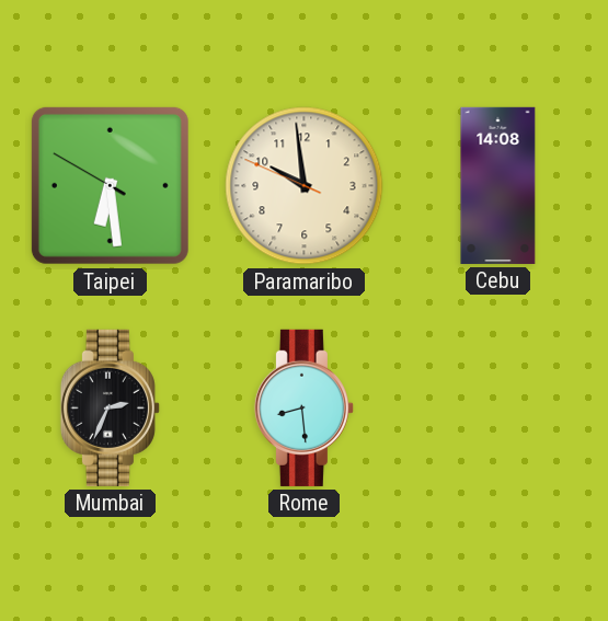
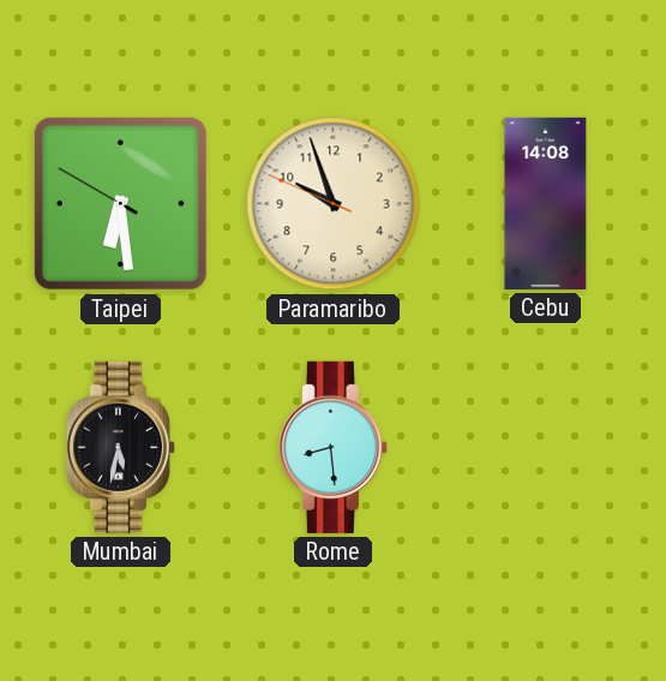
Paramaribo: 9:58 -> 9:56
Mumbai: 2:34 -> 5:32
